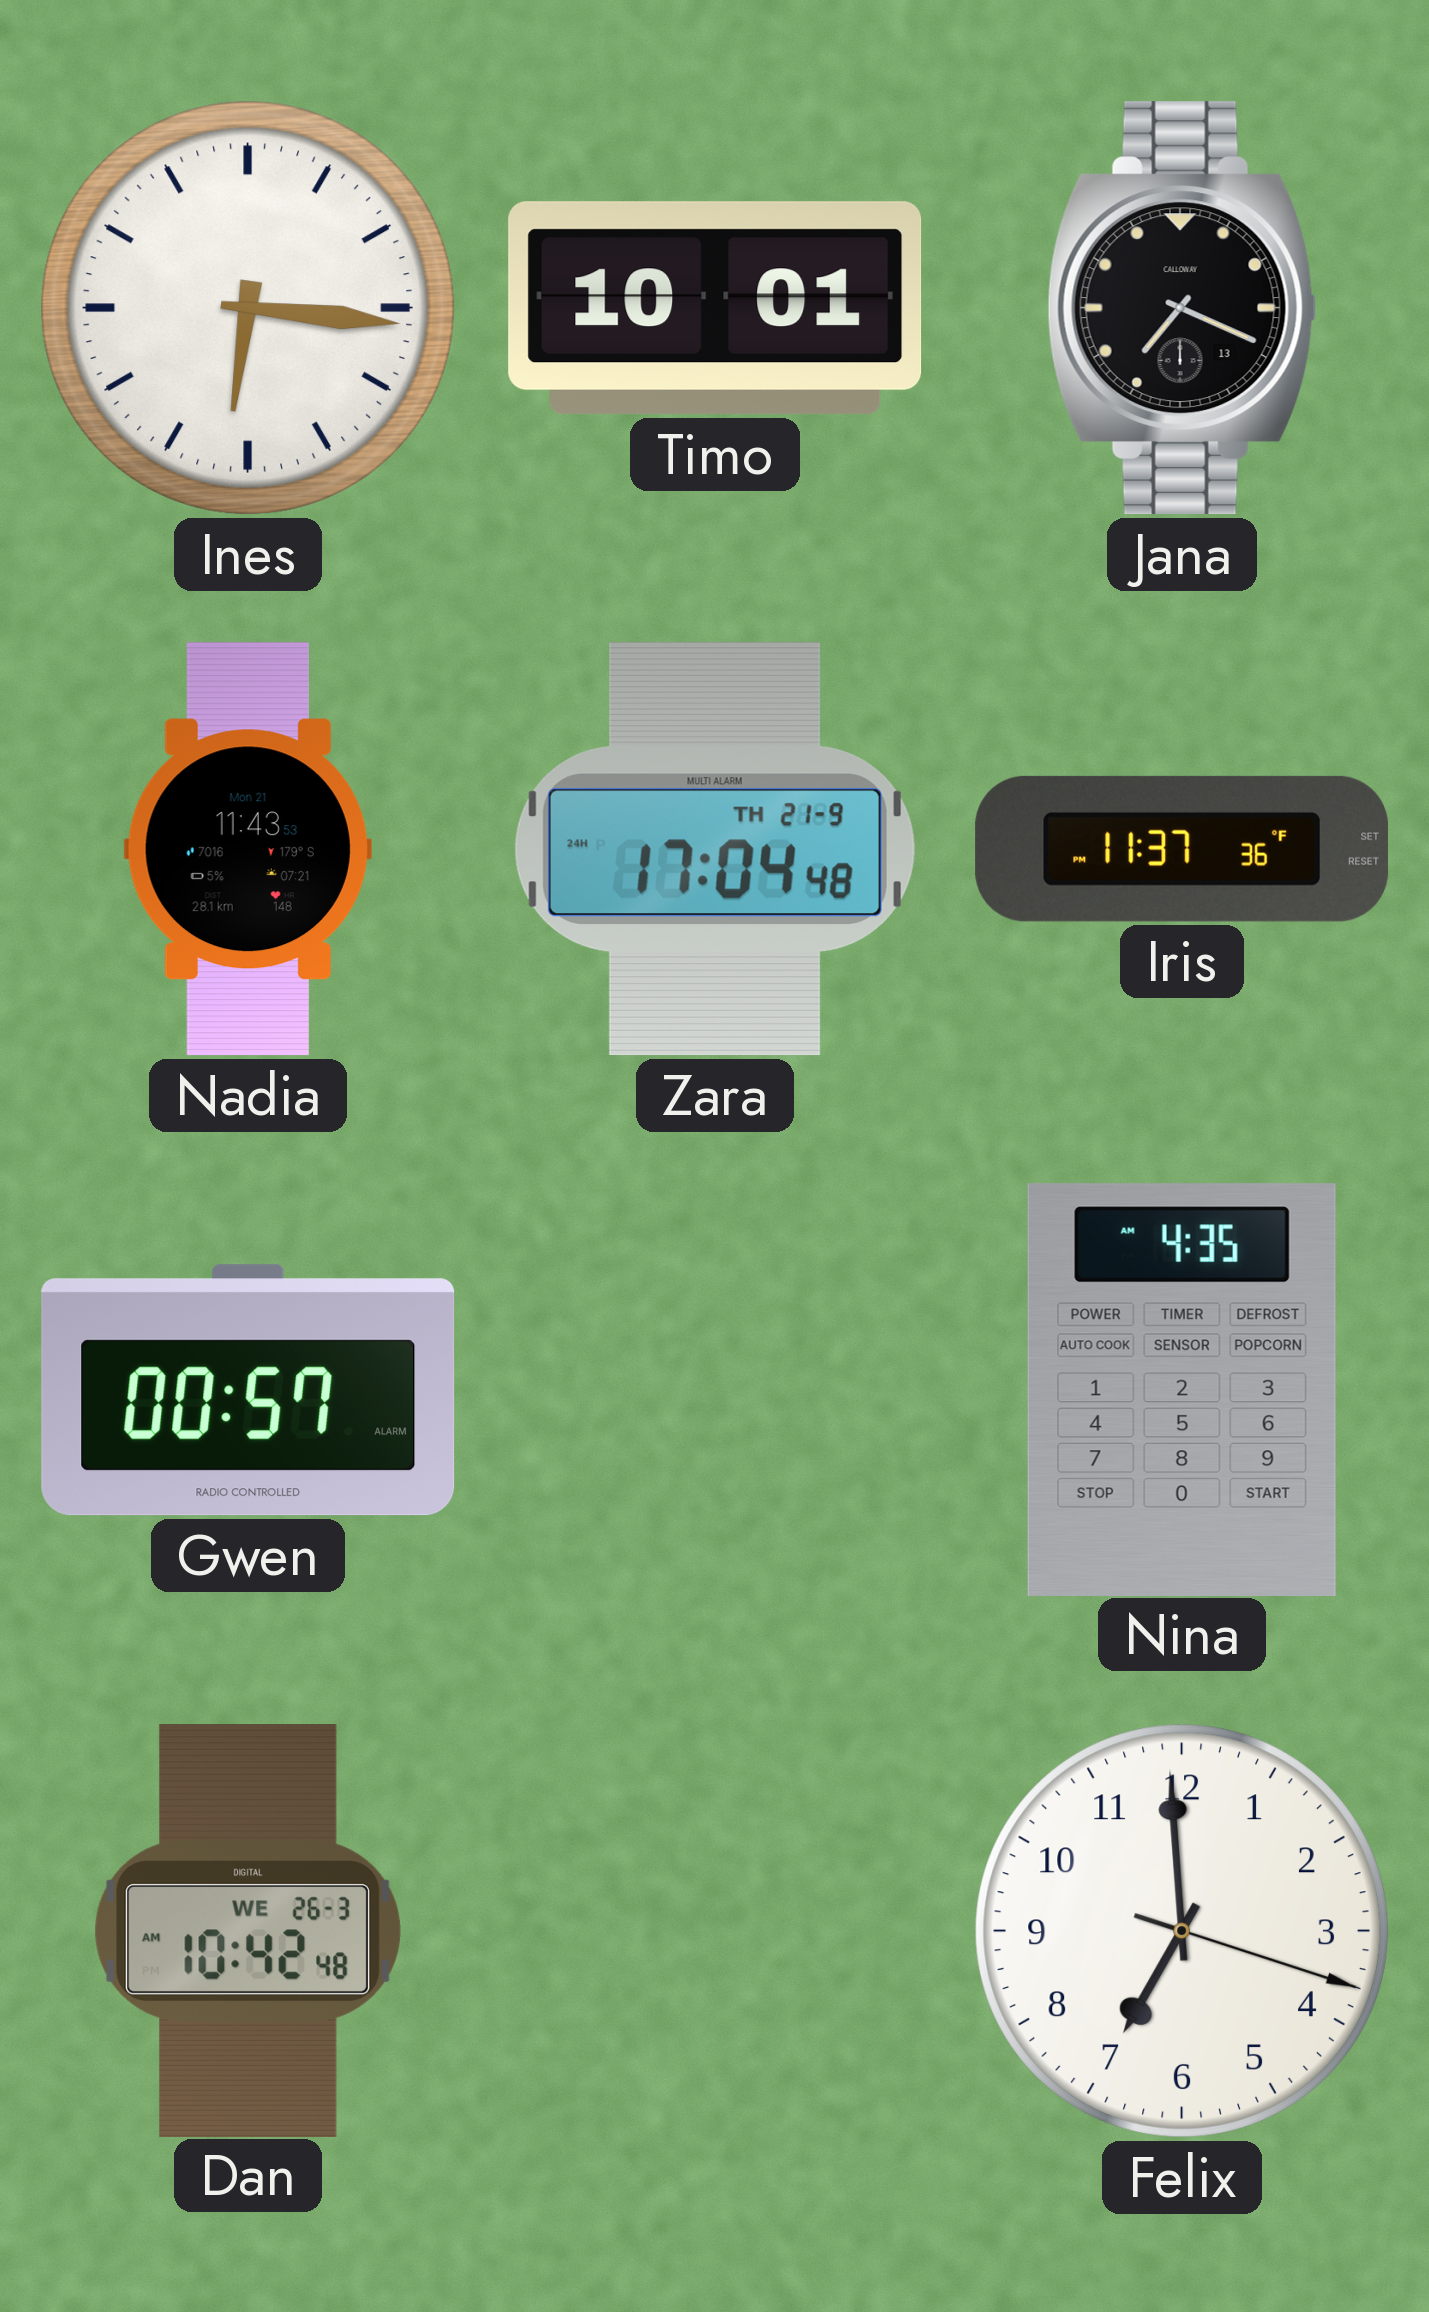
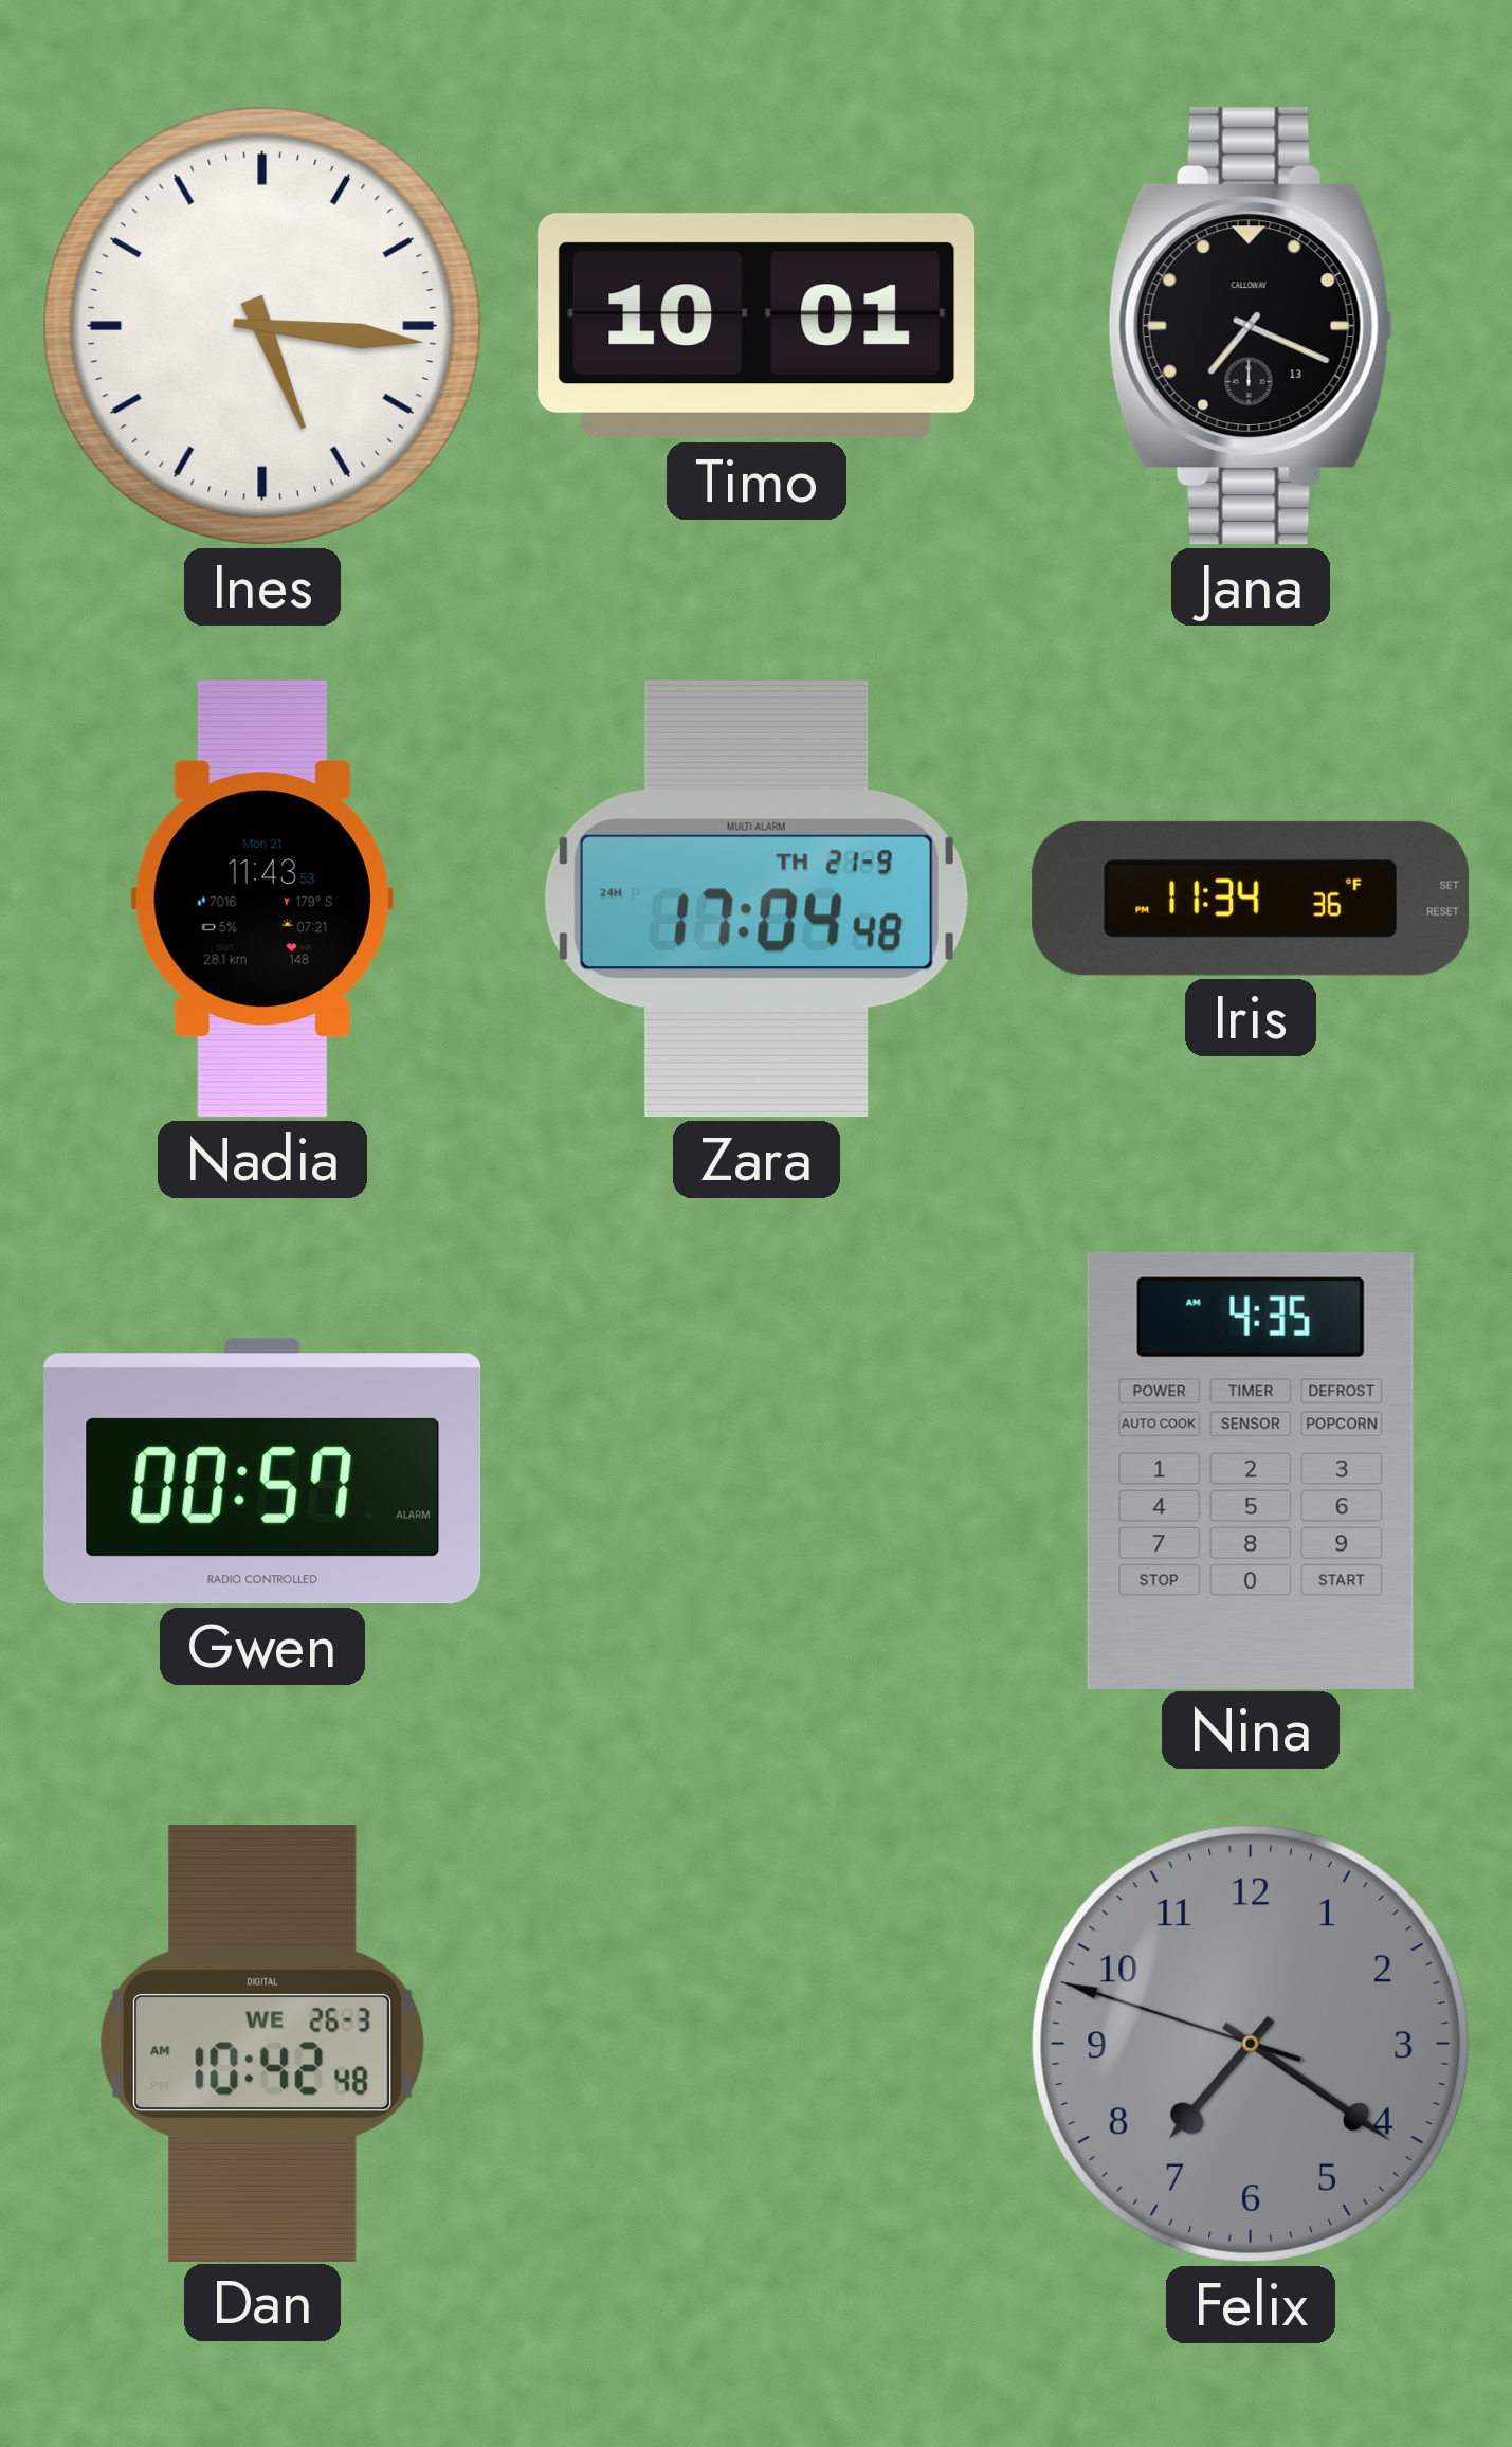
Ines: 6:16 -> 5:16
Iris: 11:37 -> 11:34
Felix: 6:59 -> 7:20
Felix dial: white -> grey
